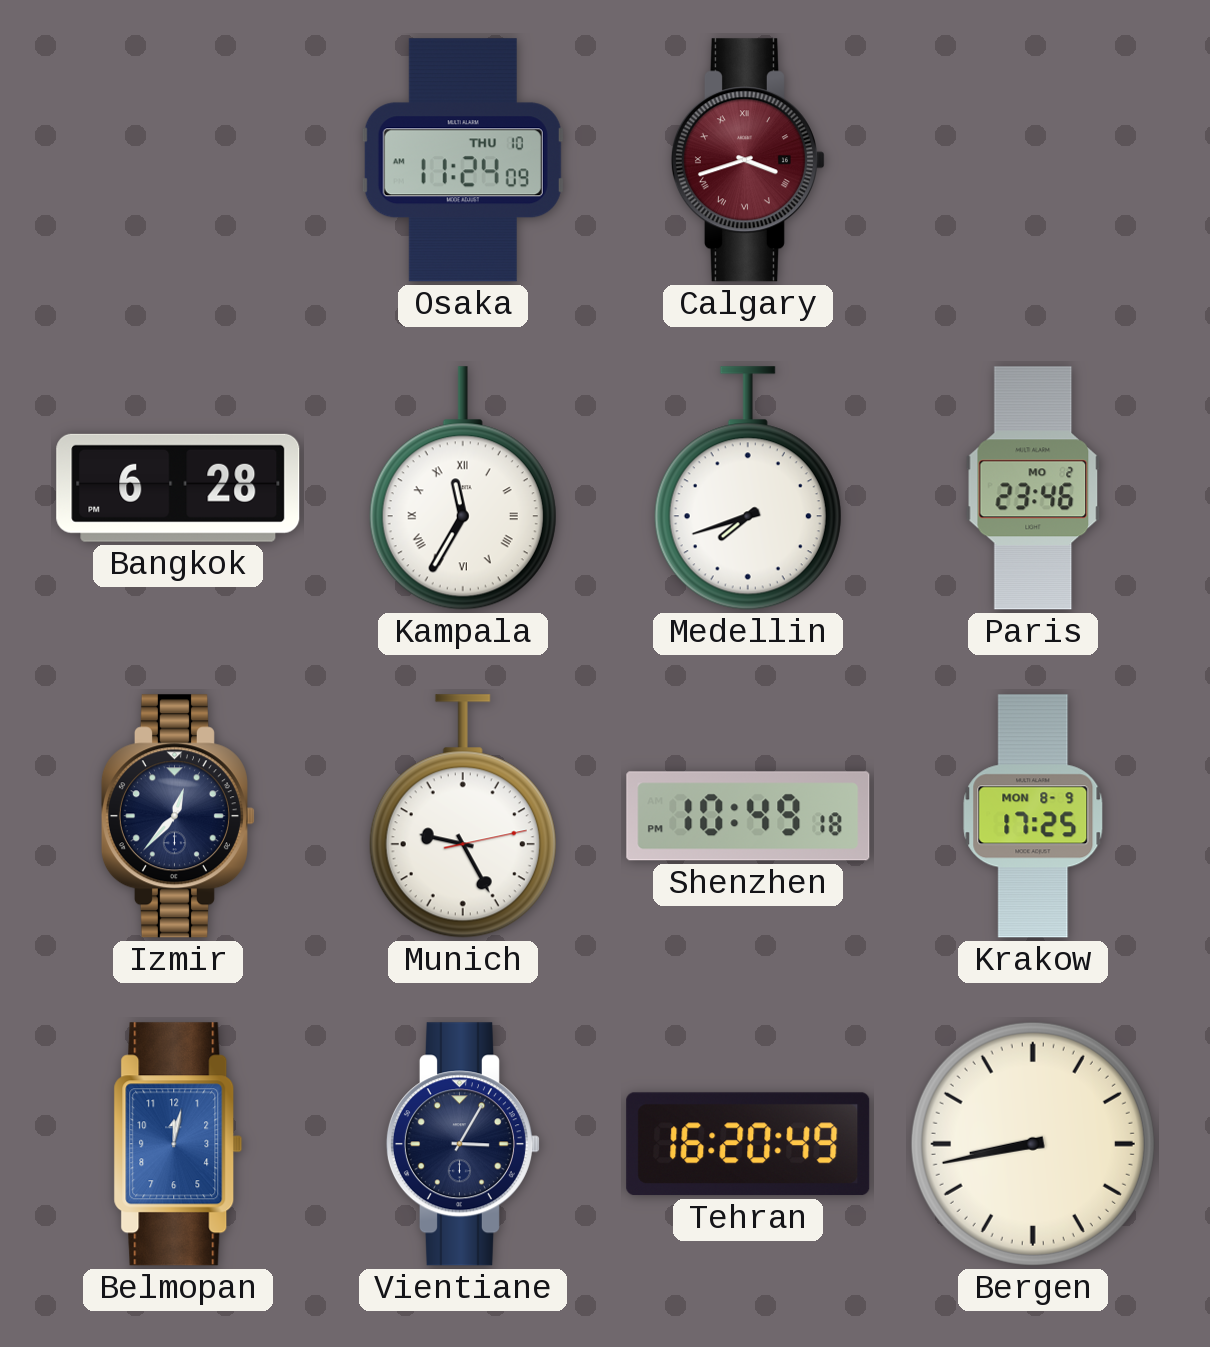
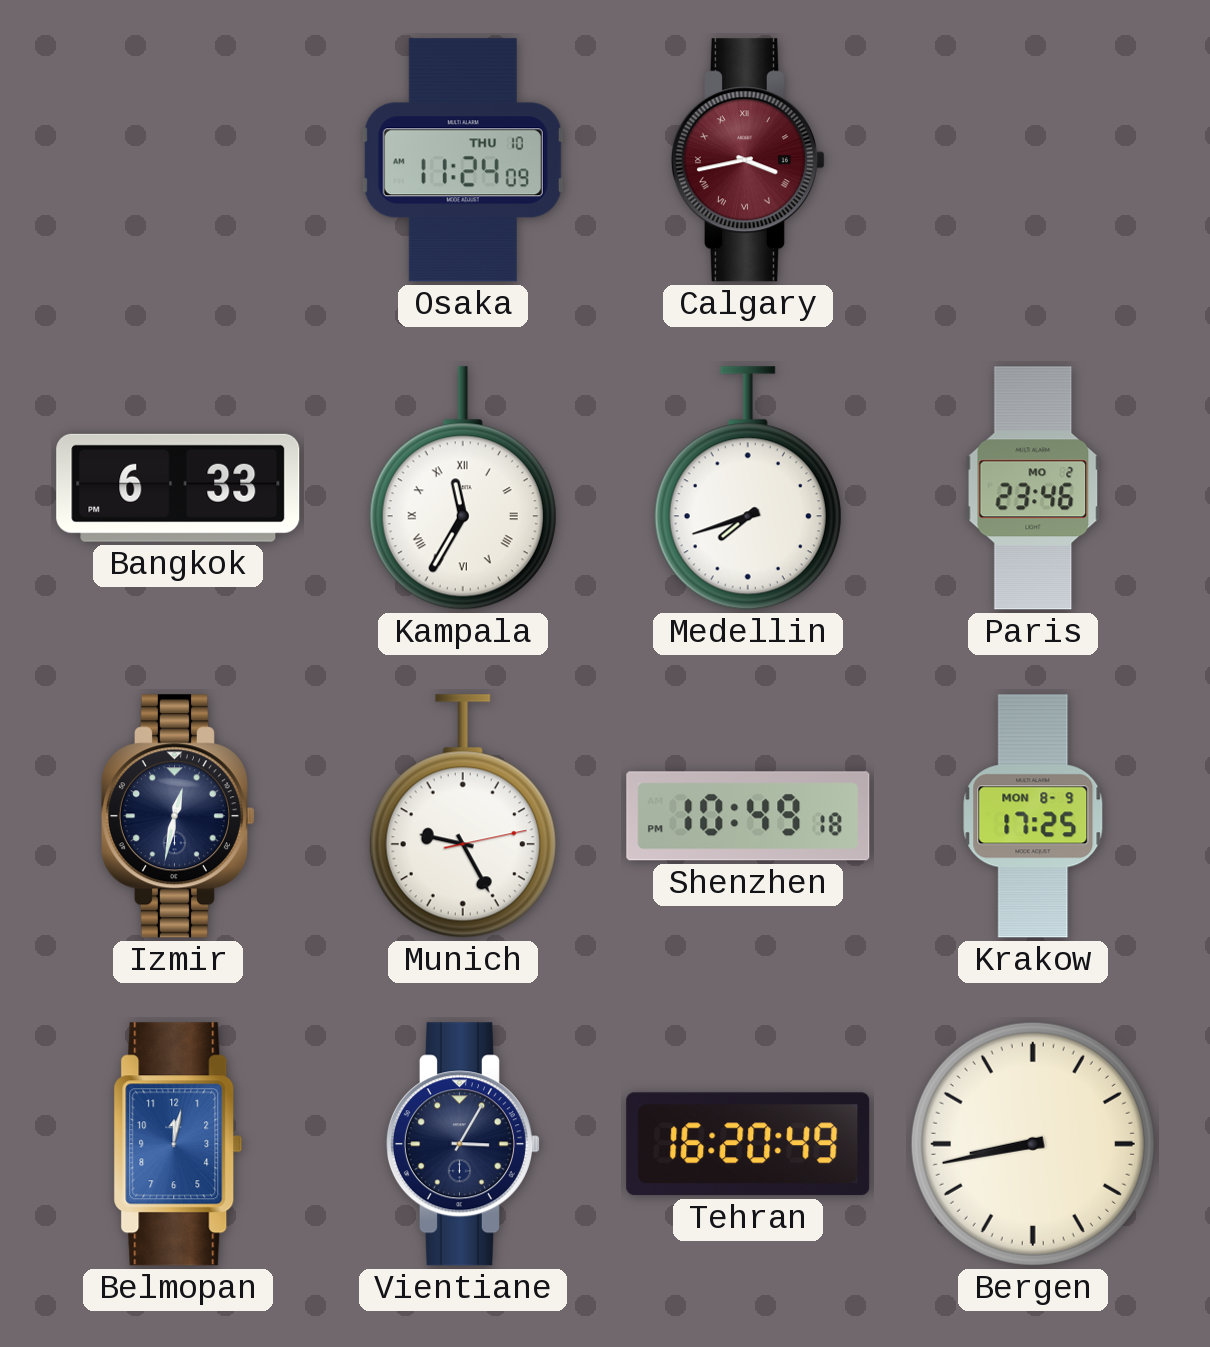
Calgary: 3:42 -> 3:43
Bangkok: 6:28 -> 6:33
Izmir: 12:37 -> 12:32
